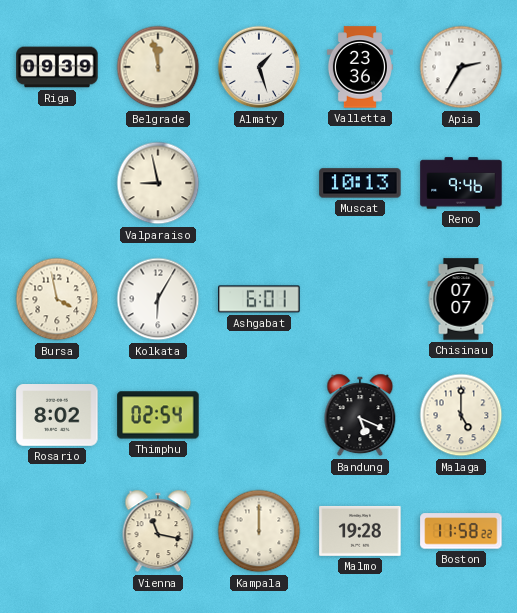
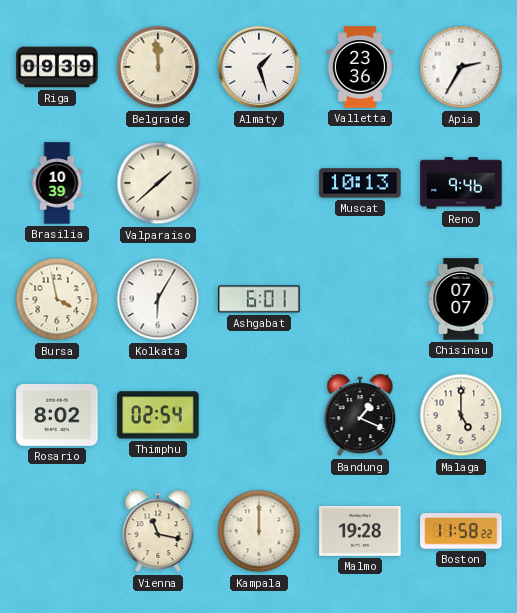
Belgrade: 11:58 -> 11:59
Brasilia: none -> 10:39
Valparaiso: 8:58 -> 1:38
Bandung: 5:19 -> 1:19
